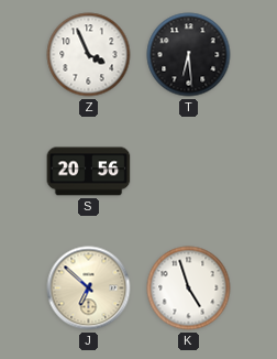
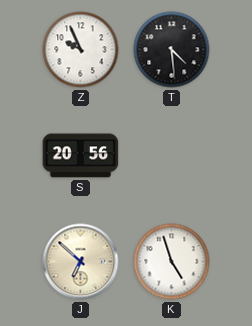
Z: 3:56 -> 9:56
T: 6:29 -> 4:29
